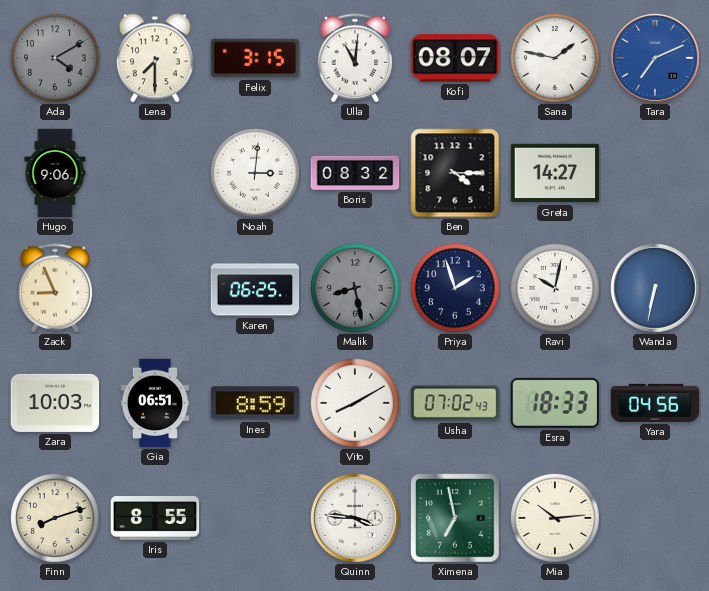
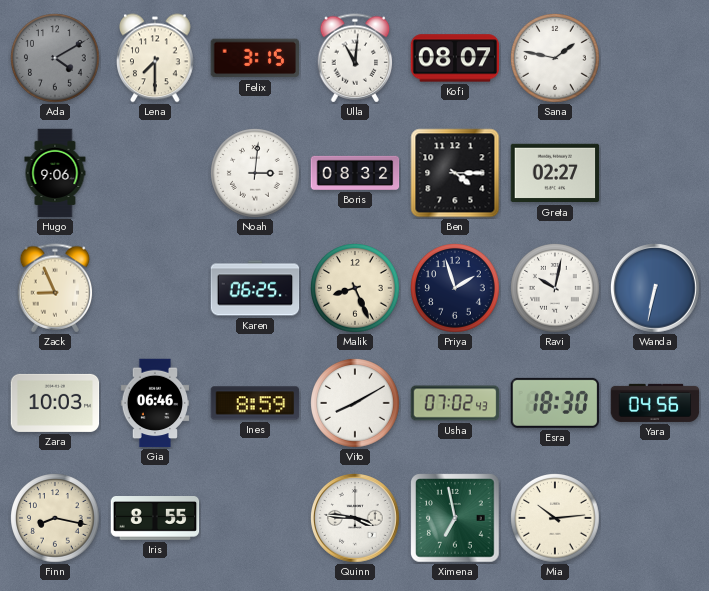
Tara: 7:11 -> none
Greta: 14:27 -> 02:27
Malik: 8:28 -> 8:26
Malik dial: grey -> cream
Gia: 06:51 -> 06:46
Esra: 18:33 -> 18:30
Finn: 8:12 -> 8:17
